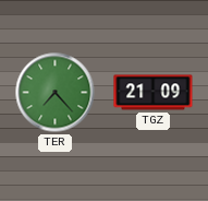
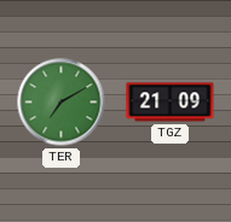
TER: 7:23 -> 7:10
